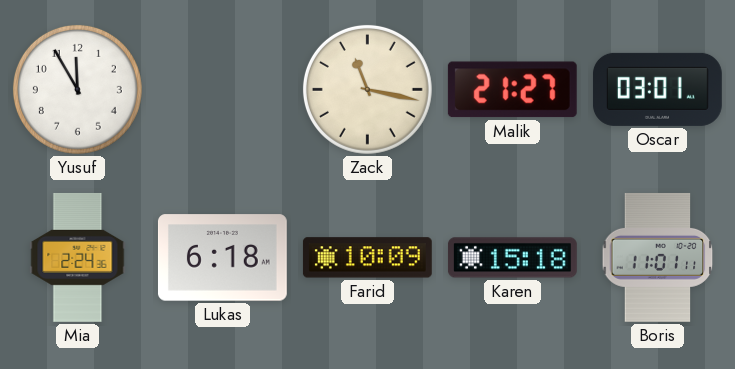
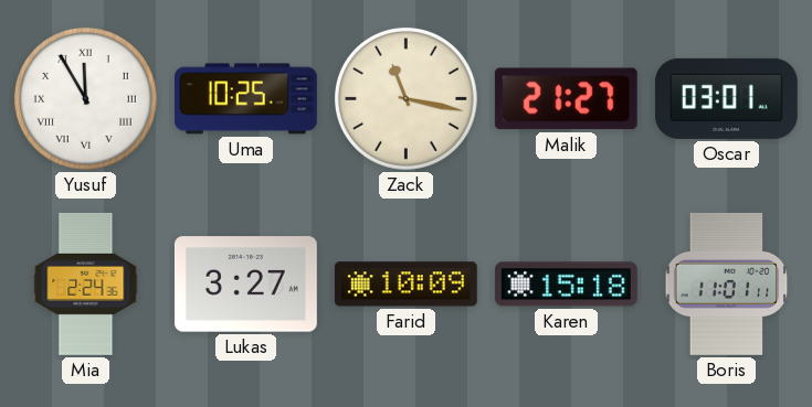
Yusuf numerals: Arabic -> Roman
Uma: none -> 10:25
Lukas: 6:18 -> 3:27
